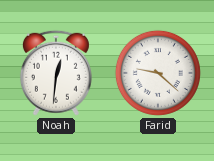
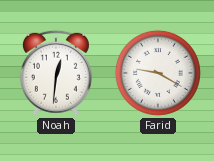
Farid: 9:22 -> 9:20
